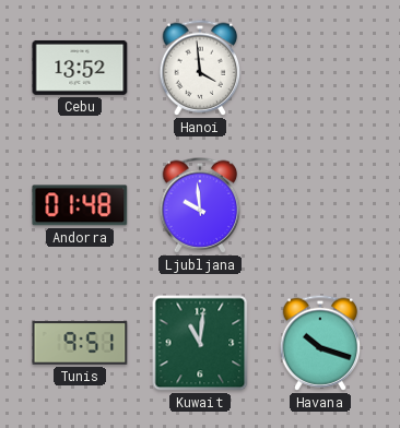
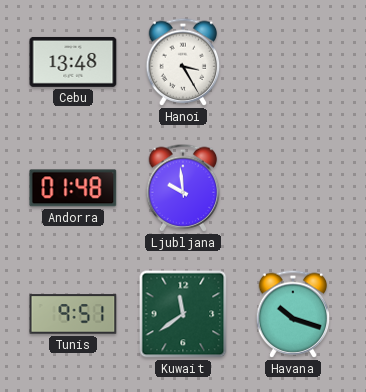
Cebu: 13:52 -> 13:48
Hanoi: 3:59 -> 3:25
Kuwait: 11:01 -> 11:39
